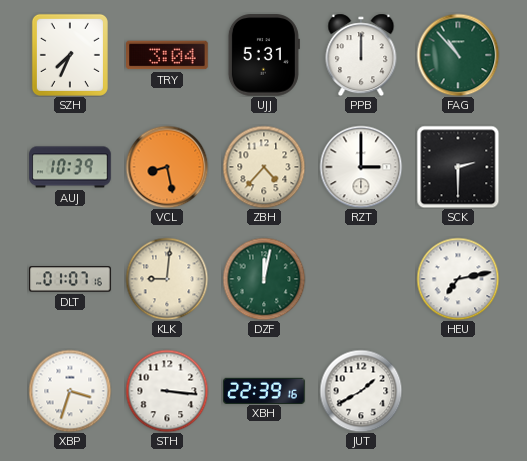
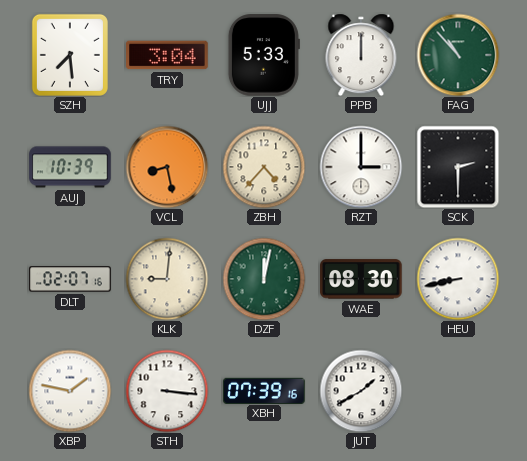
SZH: 7:34 -> 7:29
UJJ: 5:31 -> 5:33
DLT: 01:07 -> 02:07
WAE: none -> 08:30
HEU: 7:13 -> 8:43
XBP: 3:33 -> 1:47
XBH: 22:39 -> 07:39
